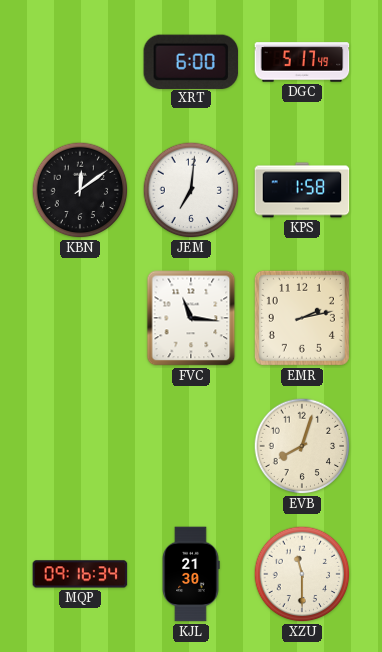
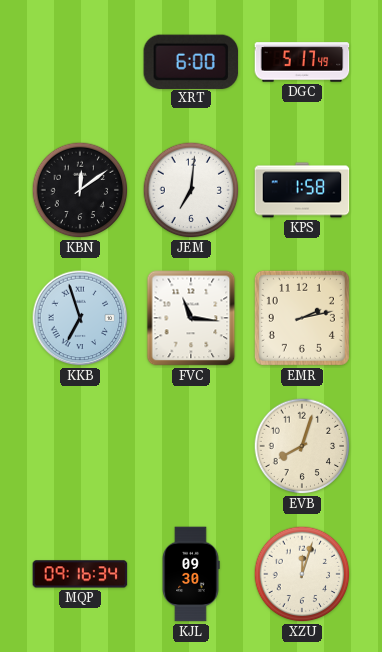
KKB: none -> 6:57
KJL: 21:30 -> 09:30
XZU: 11:30 -> 12:03
